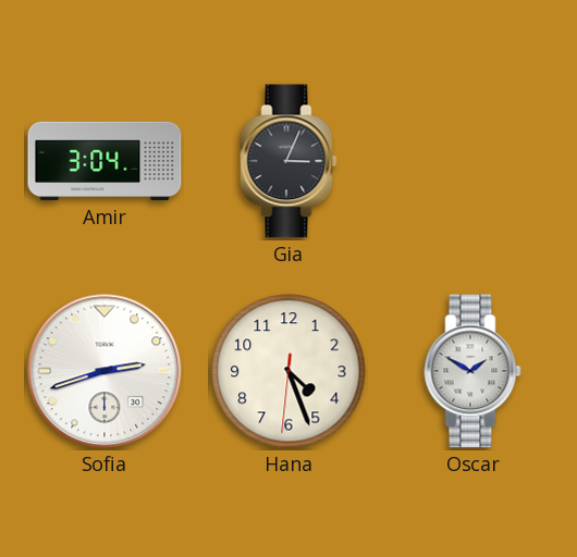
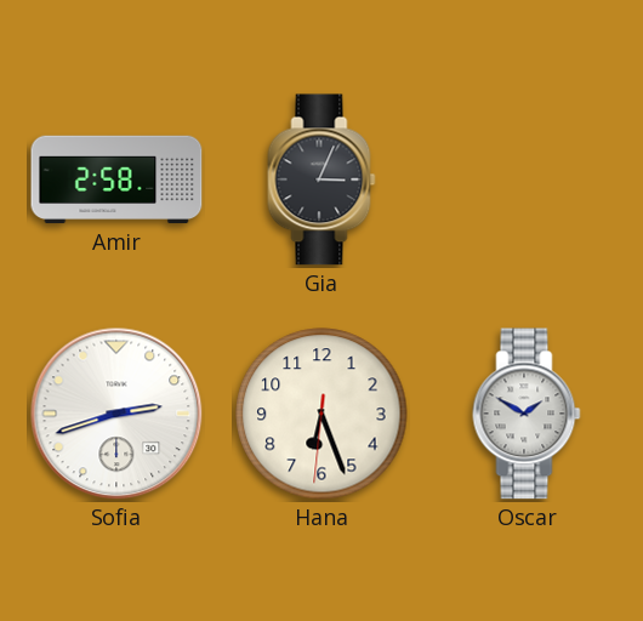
Amir: 3:04 -> 2:58
Hana: 4:26 -> 6:26
